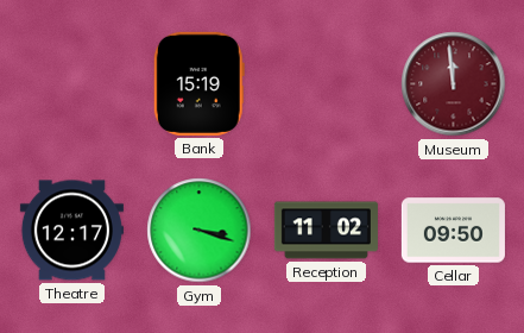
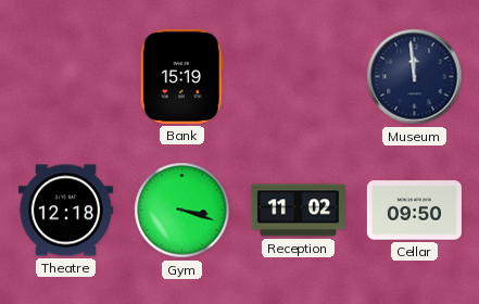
Museum dial: burgundy -> navy
Theatre: 12:17 -> 12:18
